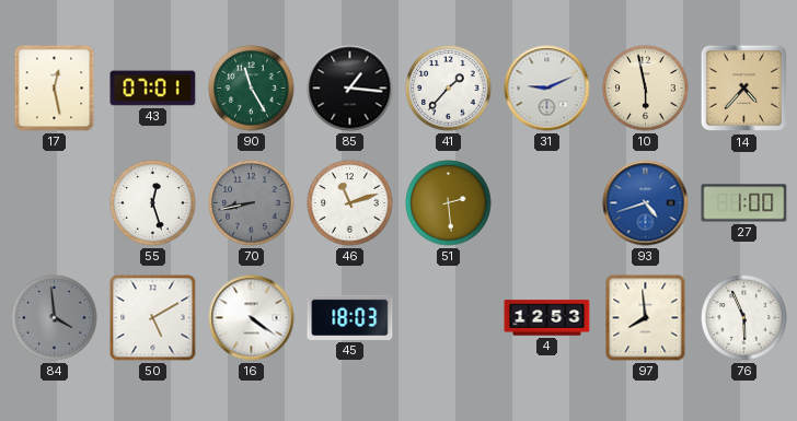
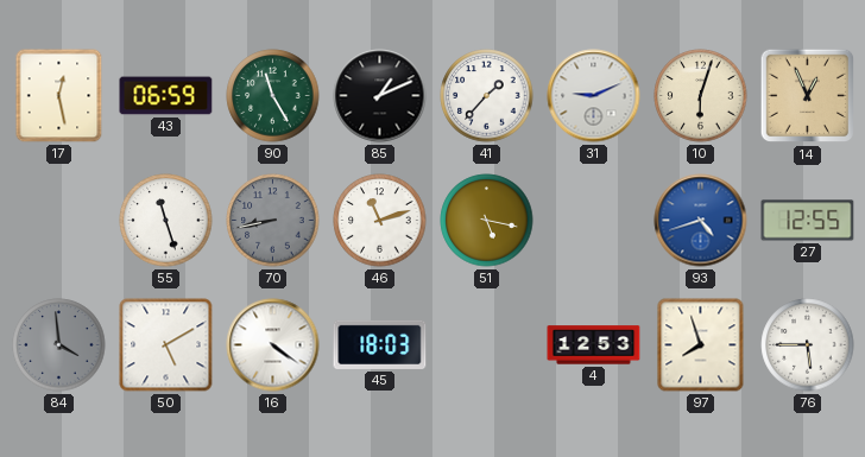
43: 07:01 -> 06:59
85: 1:16 -> 1:11
10: 5:58 -> 6:03
14: 4:37 -> 12:56
55: 12:27 -> 11:27
51: 2:29 -> 5:17
27: 1:00 -> 12:55
97: 7:59 -> 7:57
76: 5:56 -> 5:45
